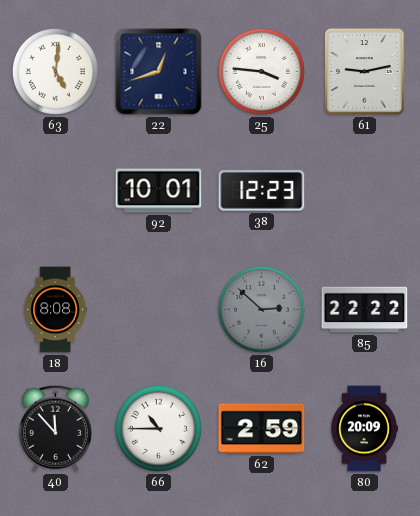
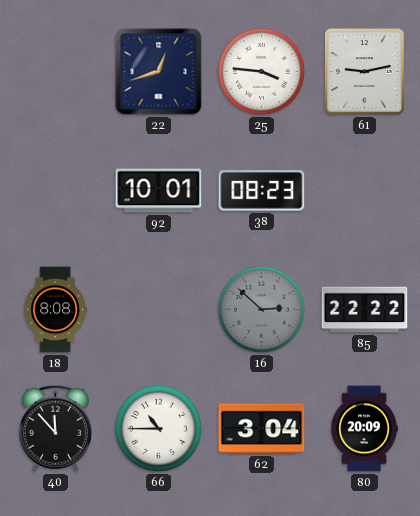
63: 5:01 -> none
38: 12:23 -> 08:23
62: 2:59 -> 3:04
